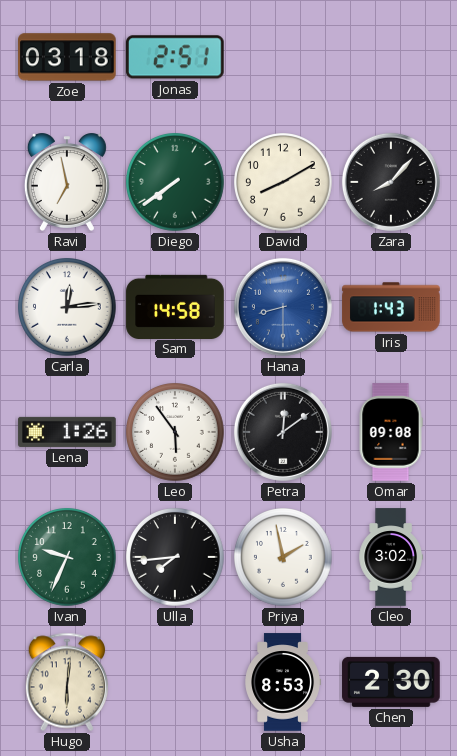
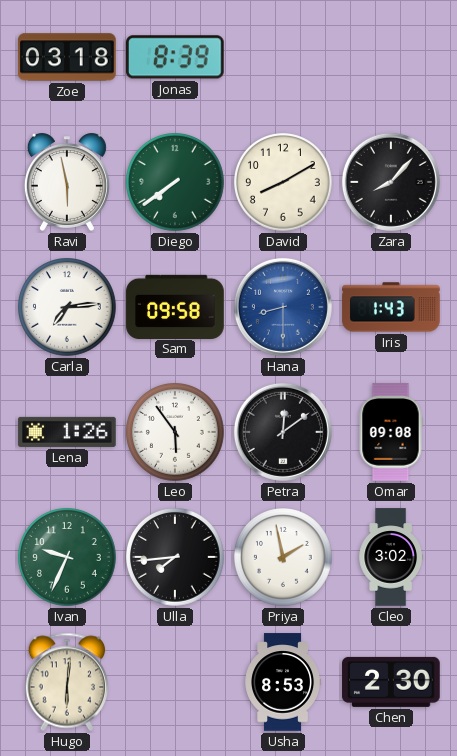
Jonas: 2:51 -> 8:39
Ravi: 6:58 -> 5:58
Carla: 12:14 -> 7:14
Sam: 14:58 -> 09:58
